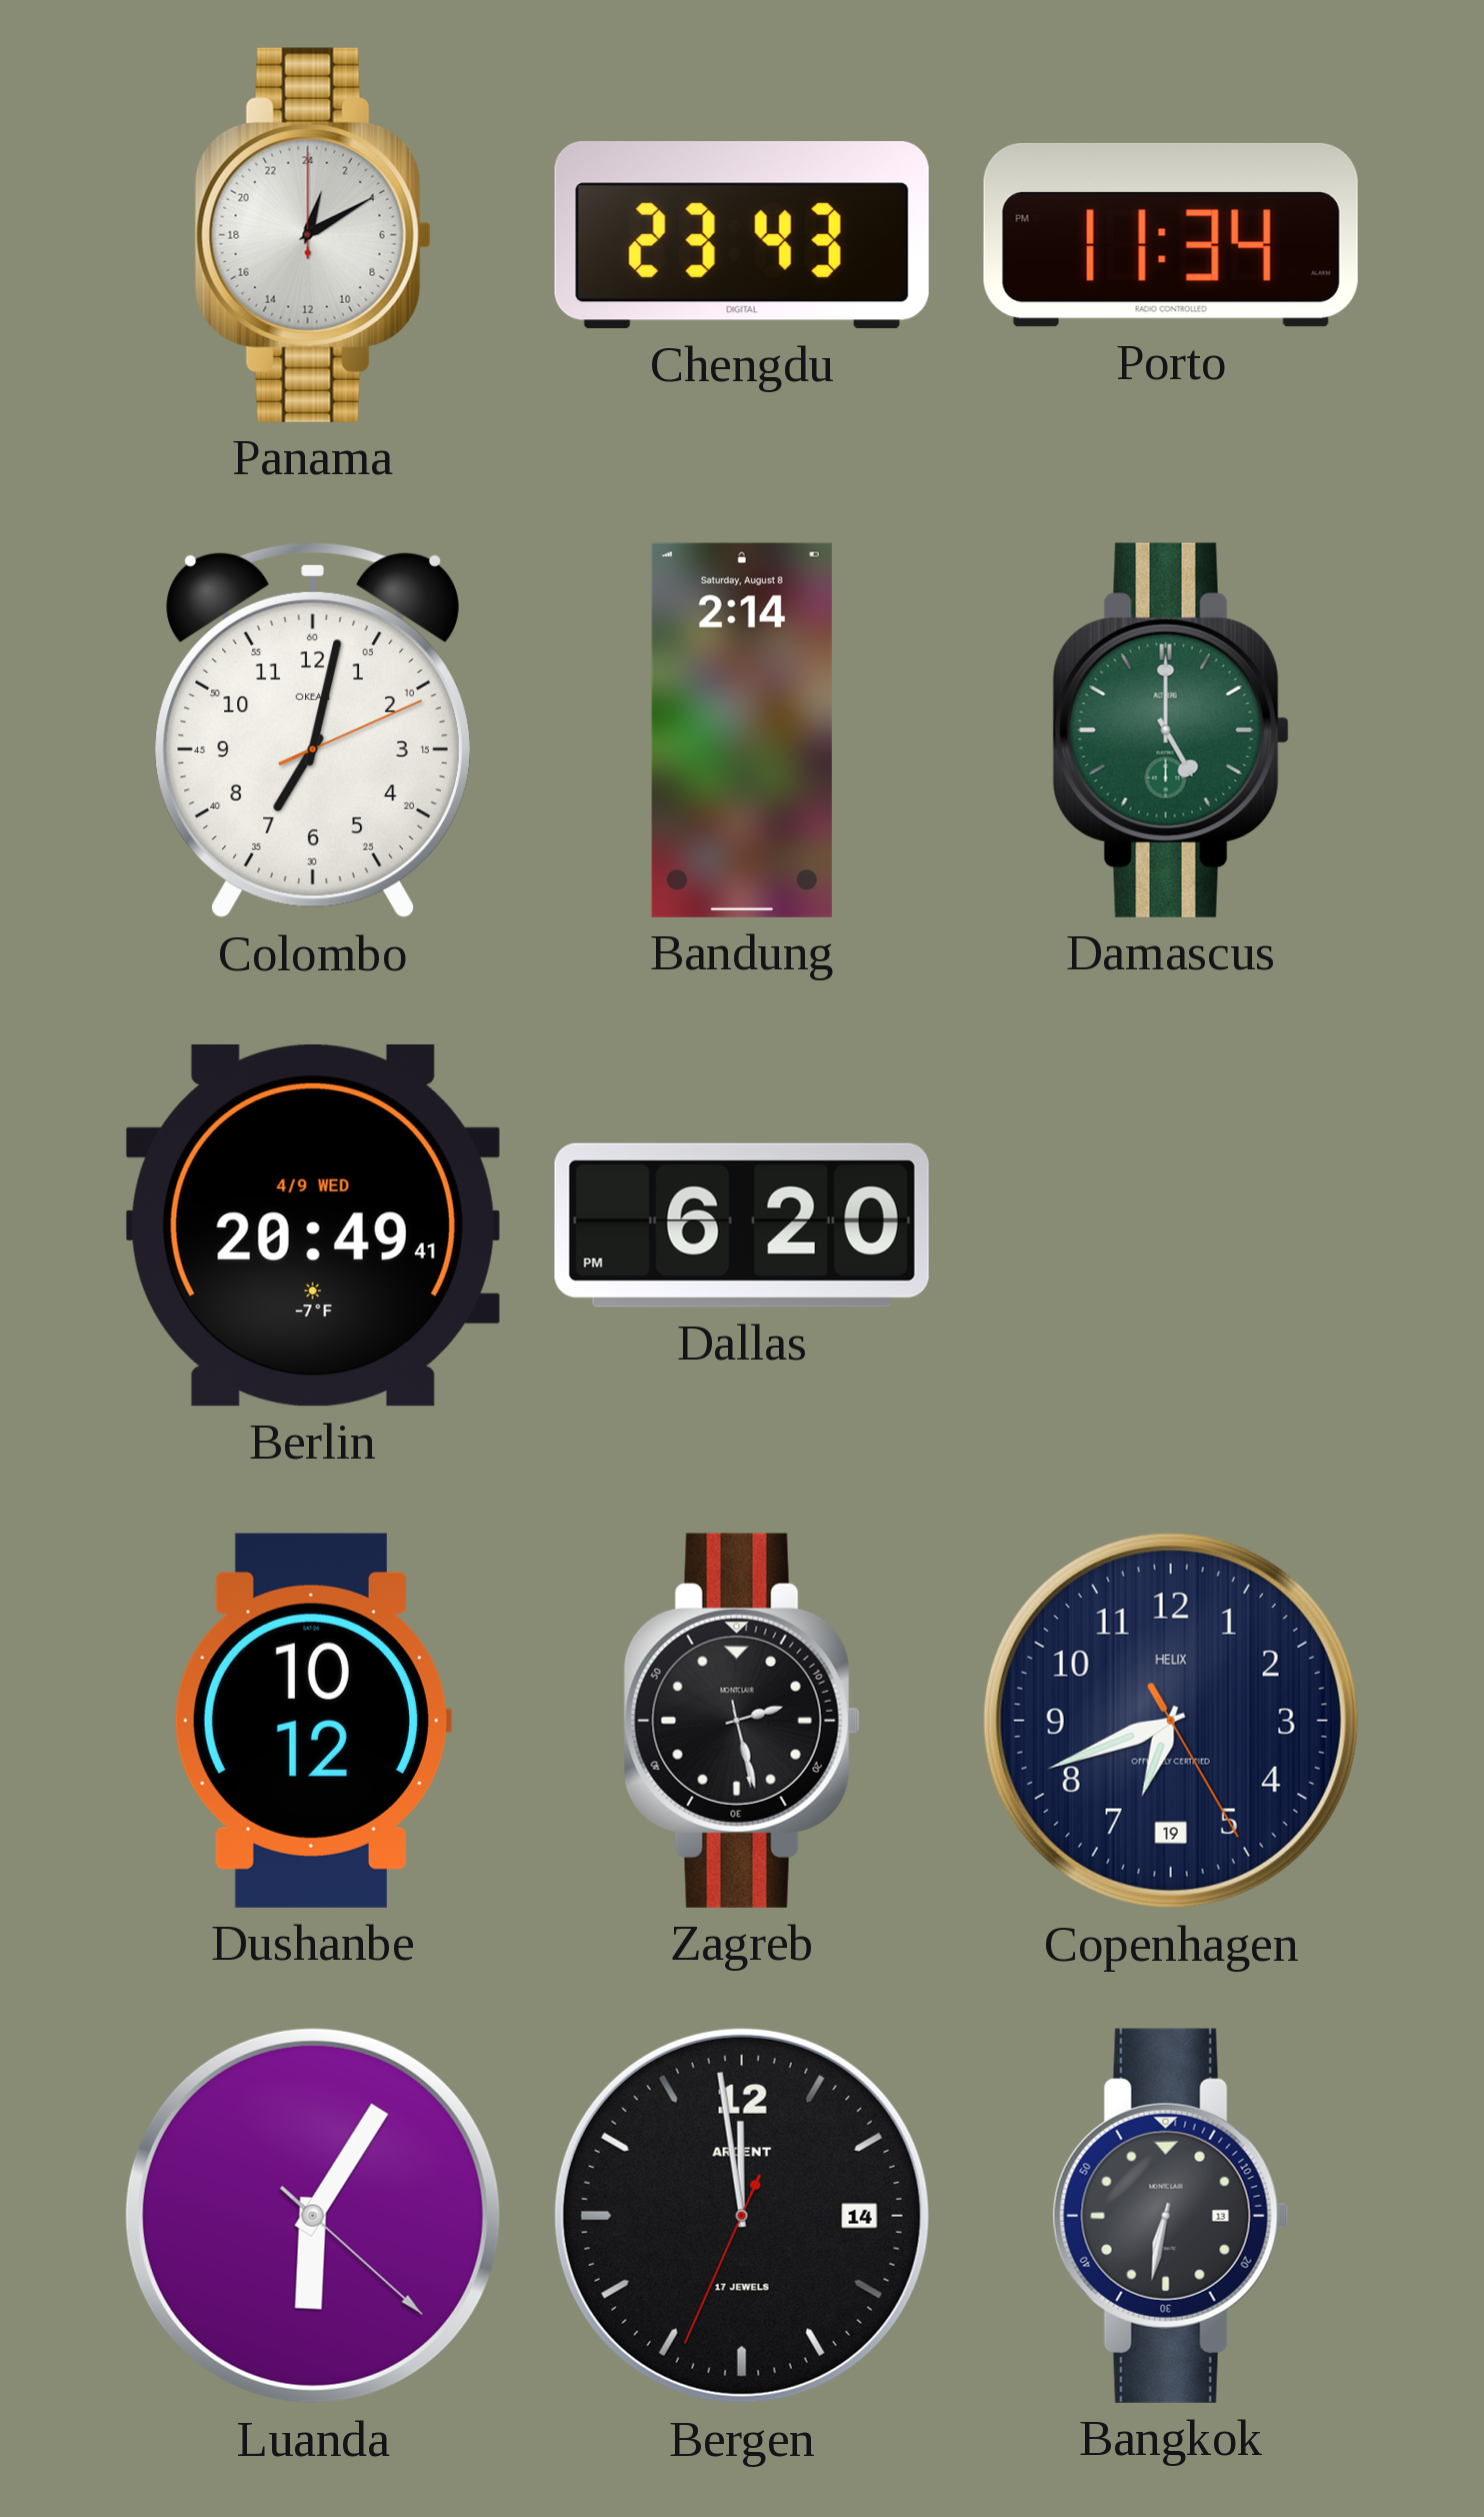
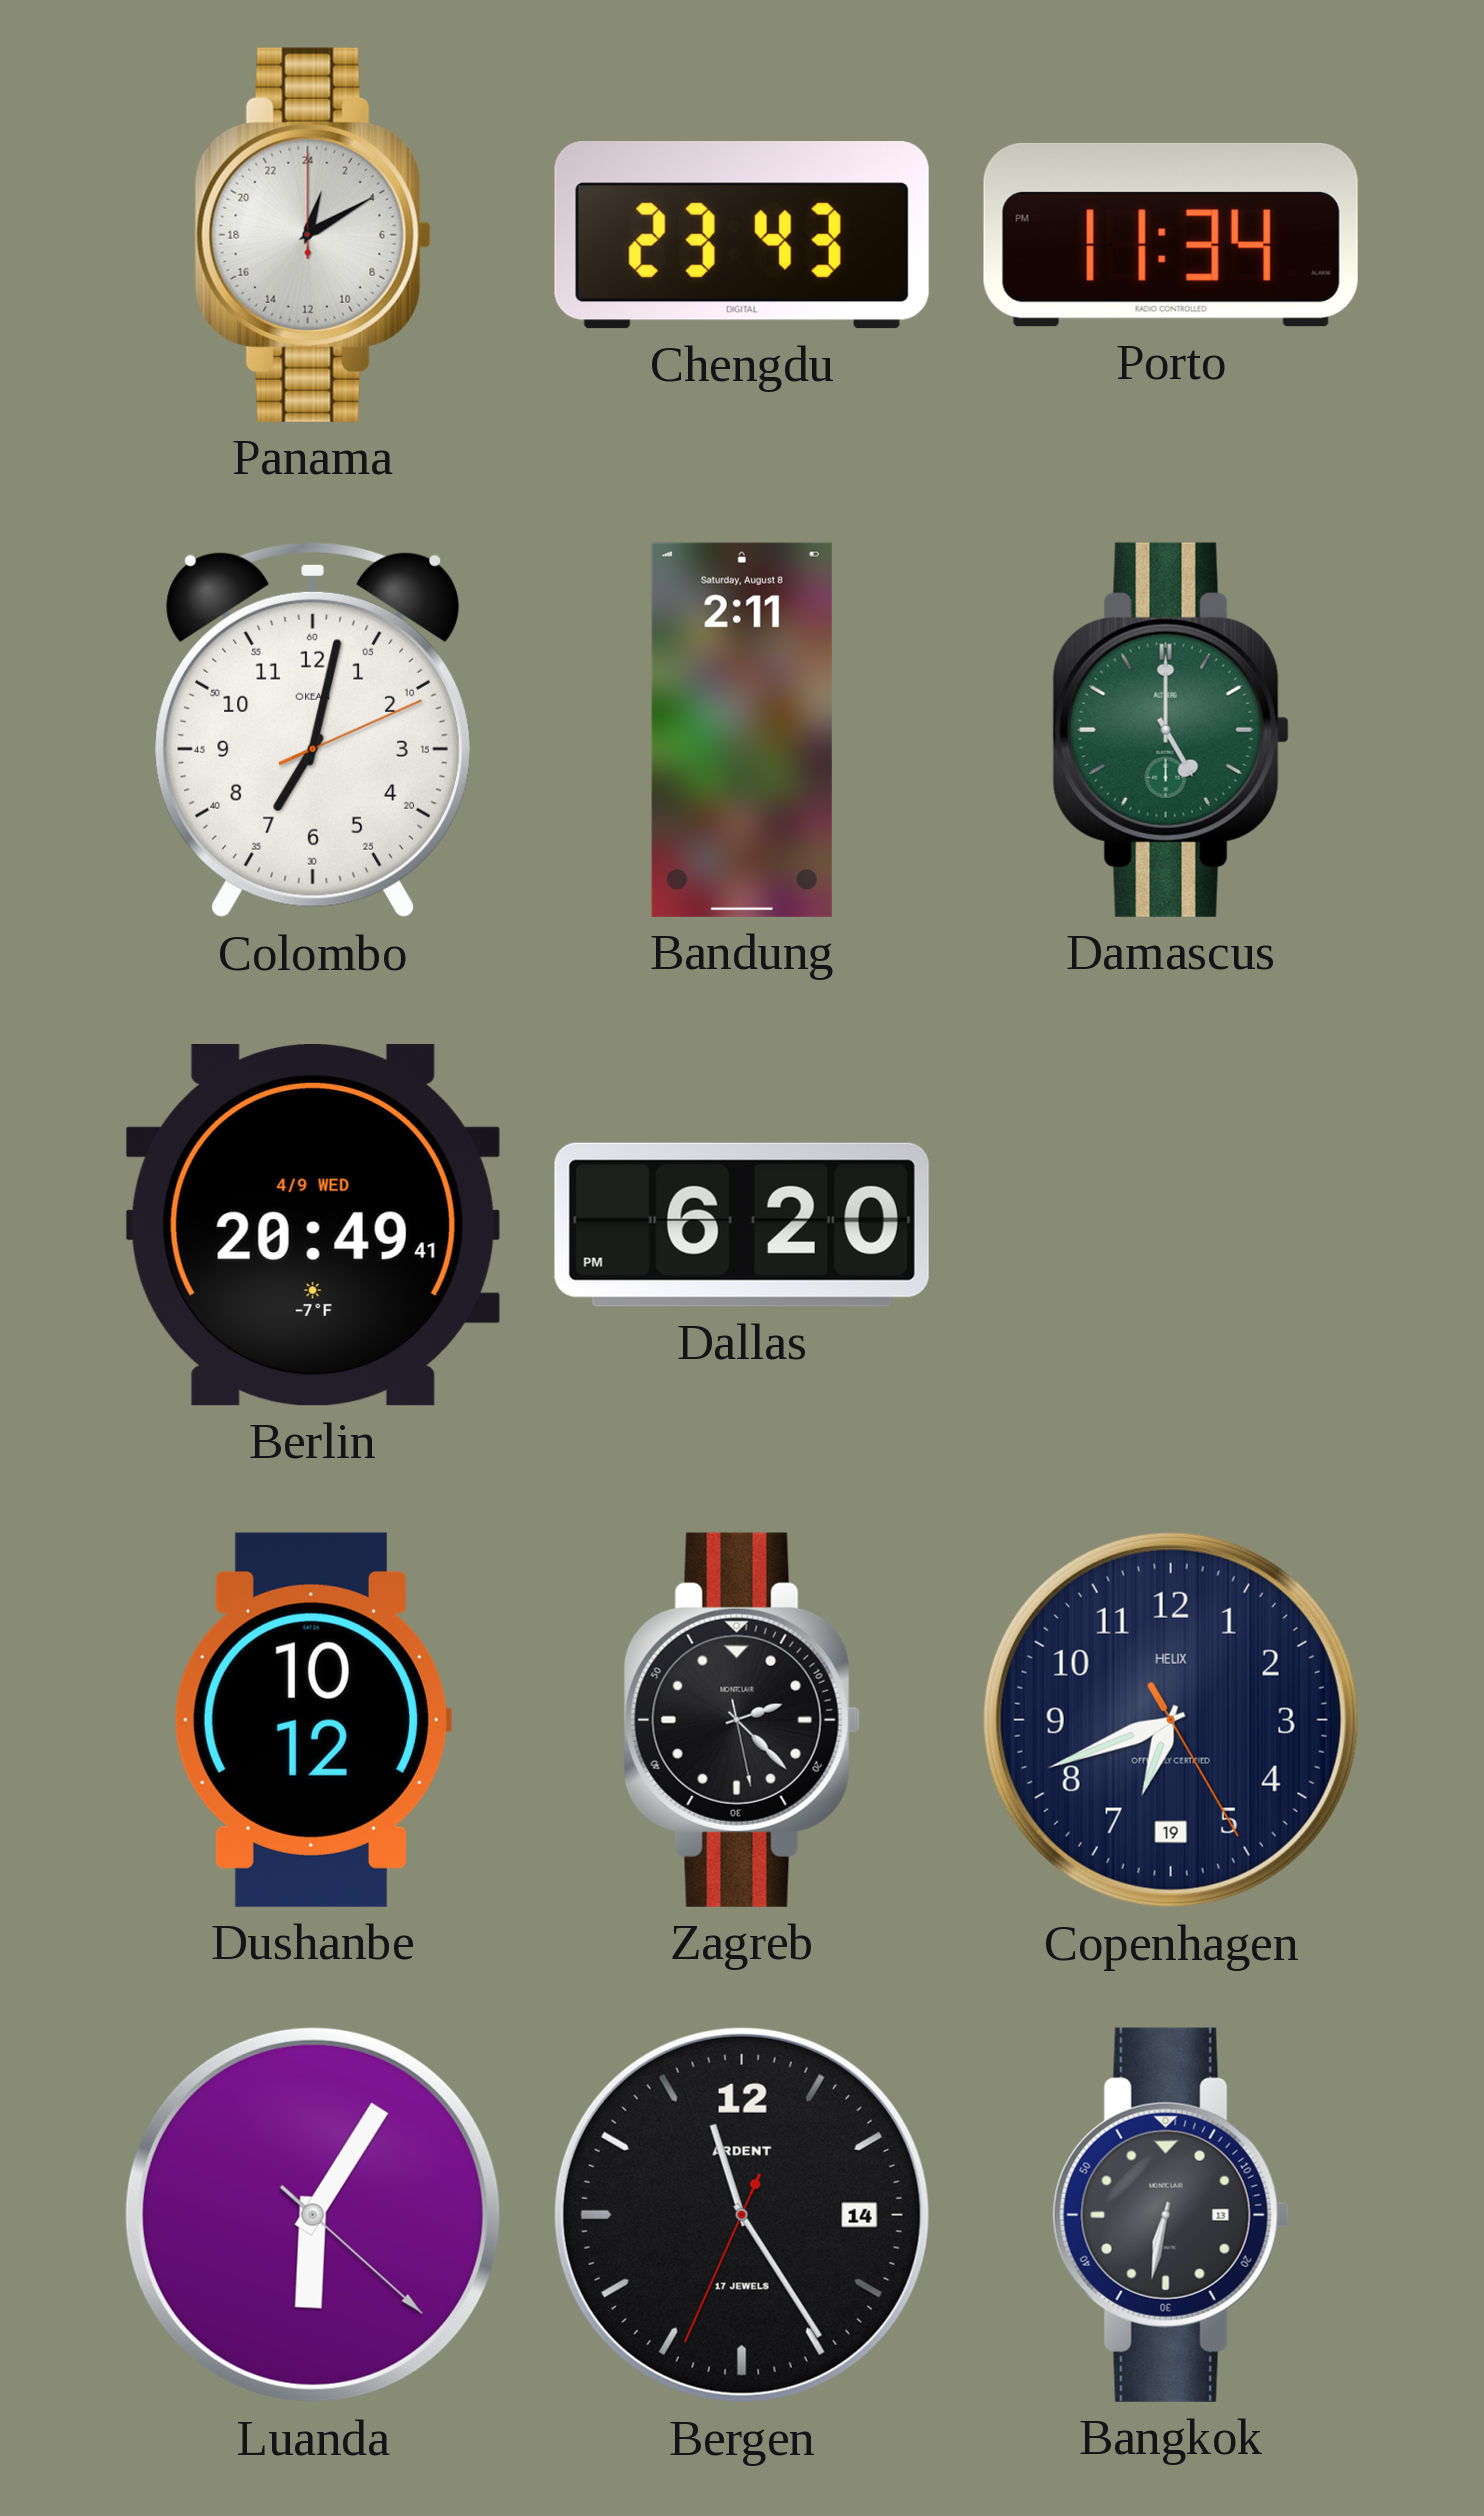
Bandung: 2:14 -> 2:11
Zagreb: 2:27 -> 2:22
Bergen: 11:58 -> 11:24
